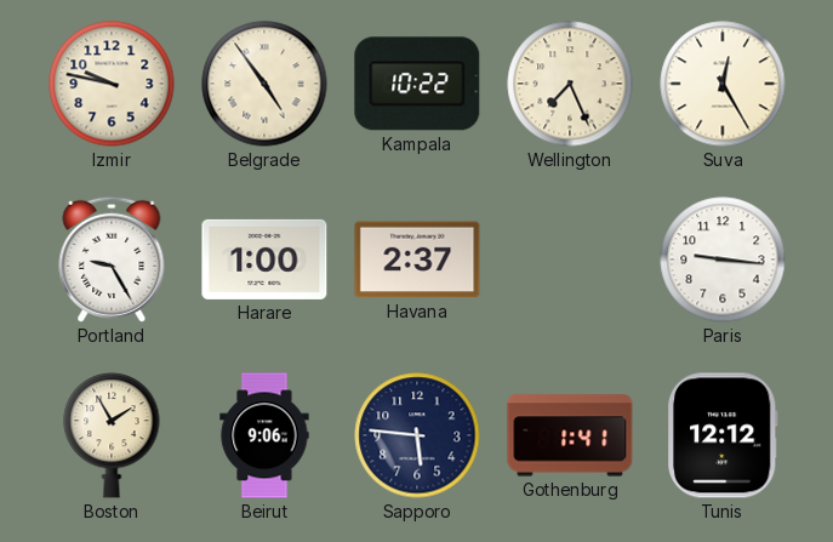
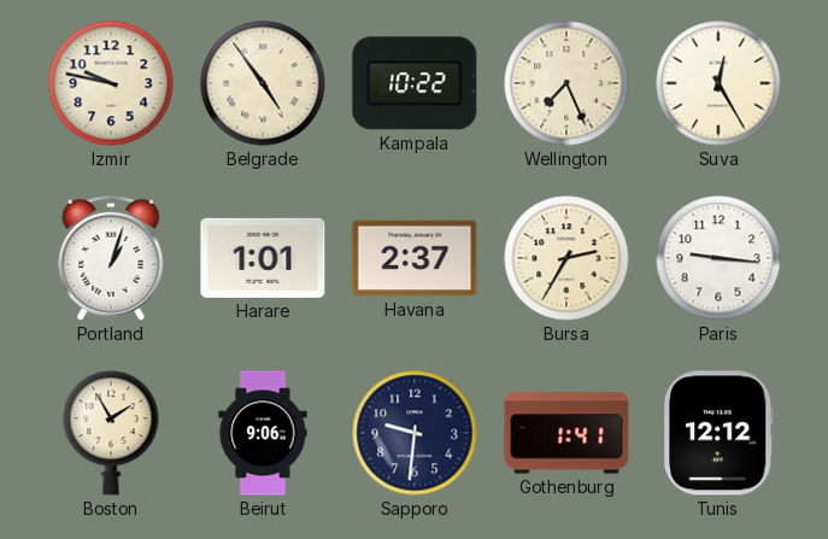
Portland: 9:25 -> 1:03
Harare: 1:00 -> 1:01
Bursa: none -> 2:35
Sapporo: 5:46 -> 9:31
